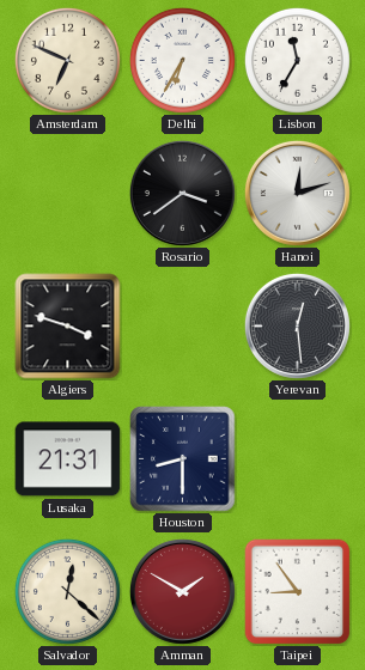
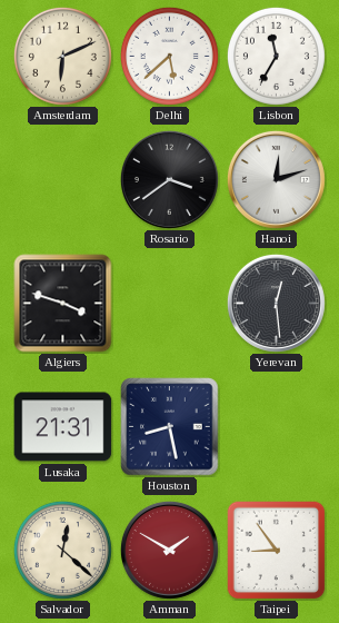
Amsterdam: 6:49 -> 6:11
Delhi: 6:35 -> 5:38
Houston: 8:30 -> 8:28
